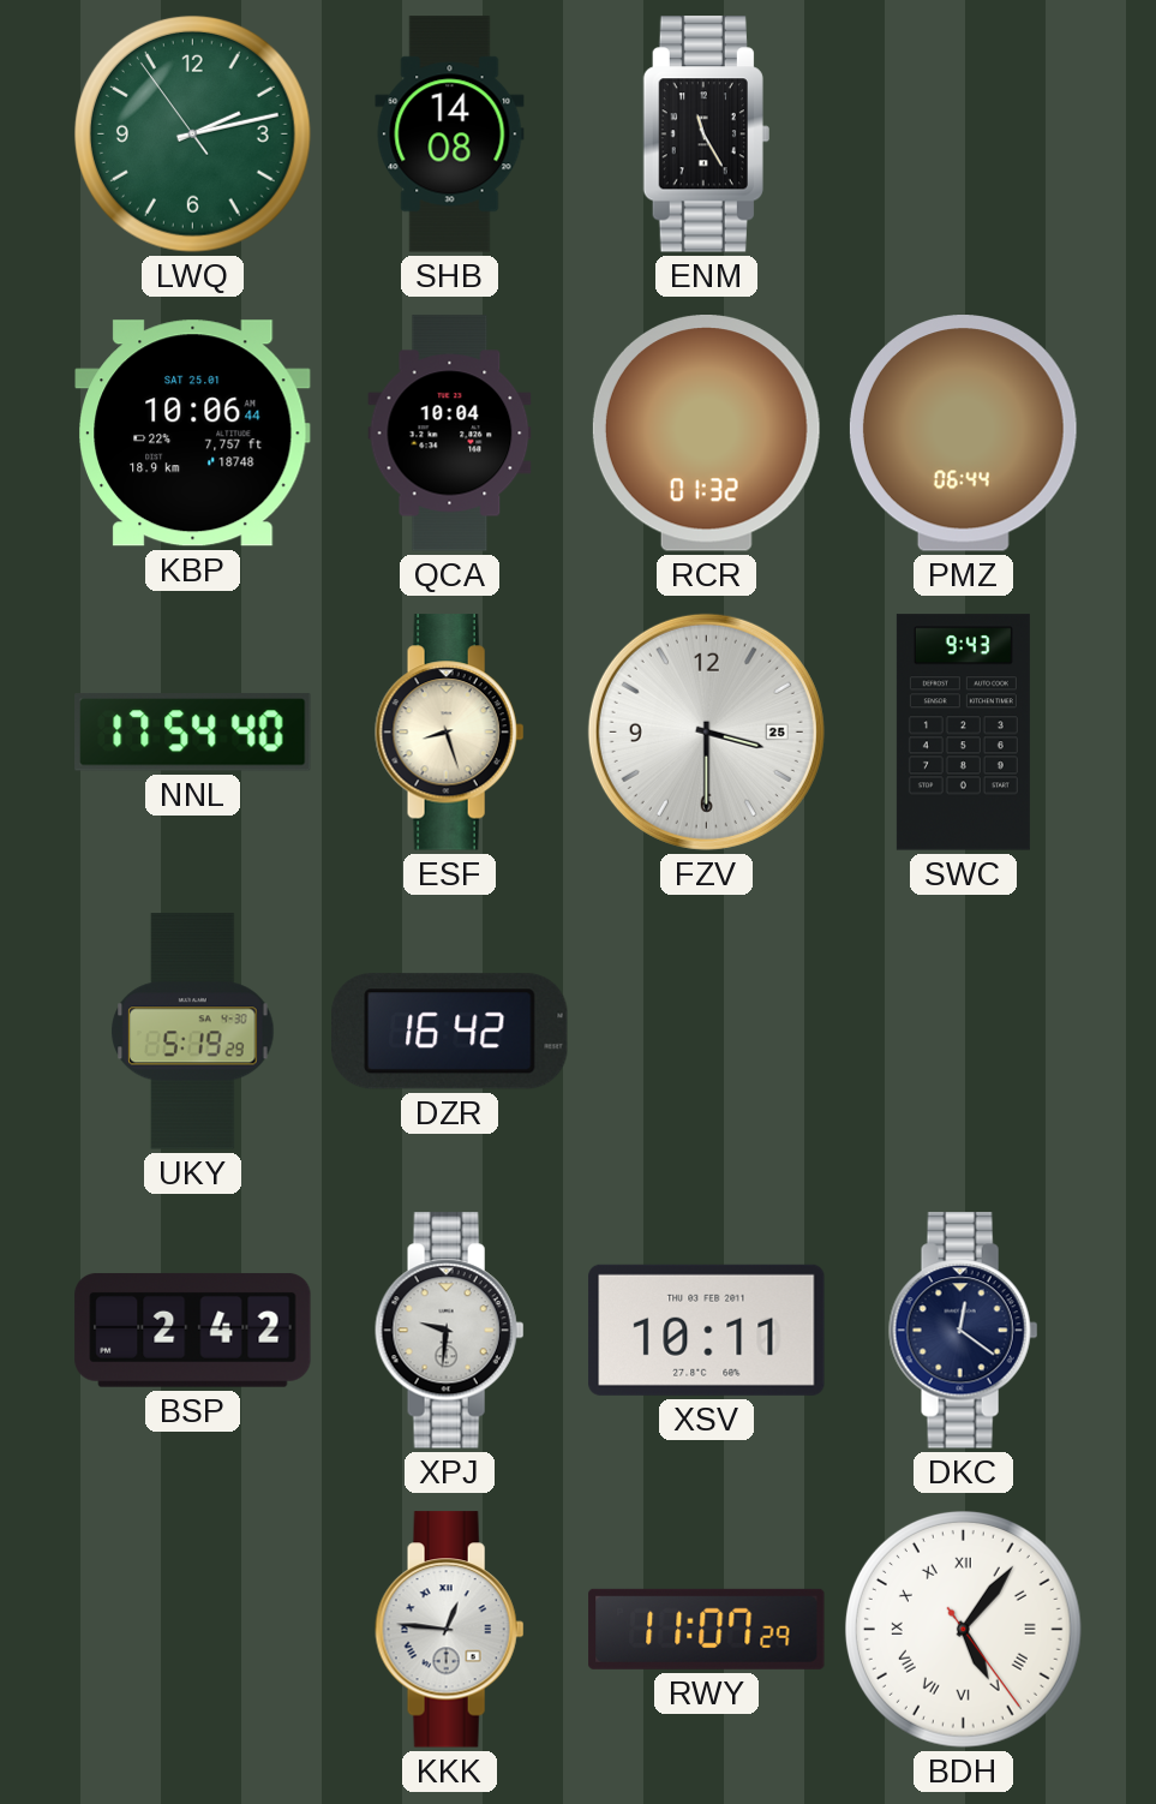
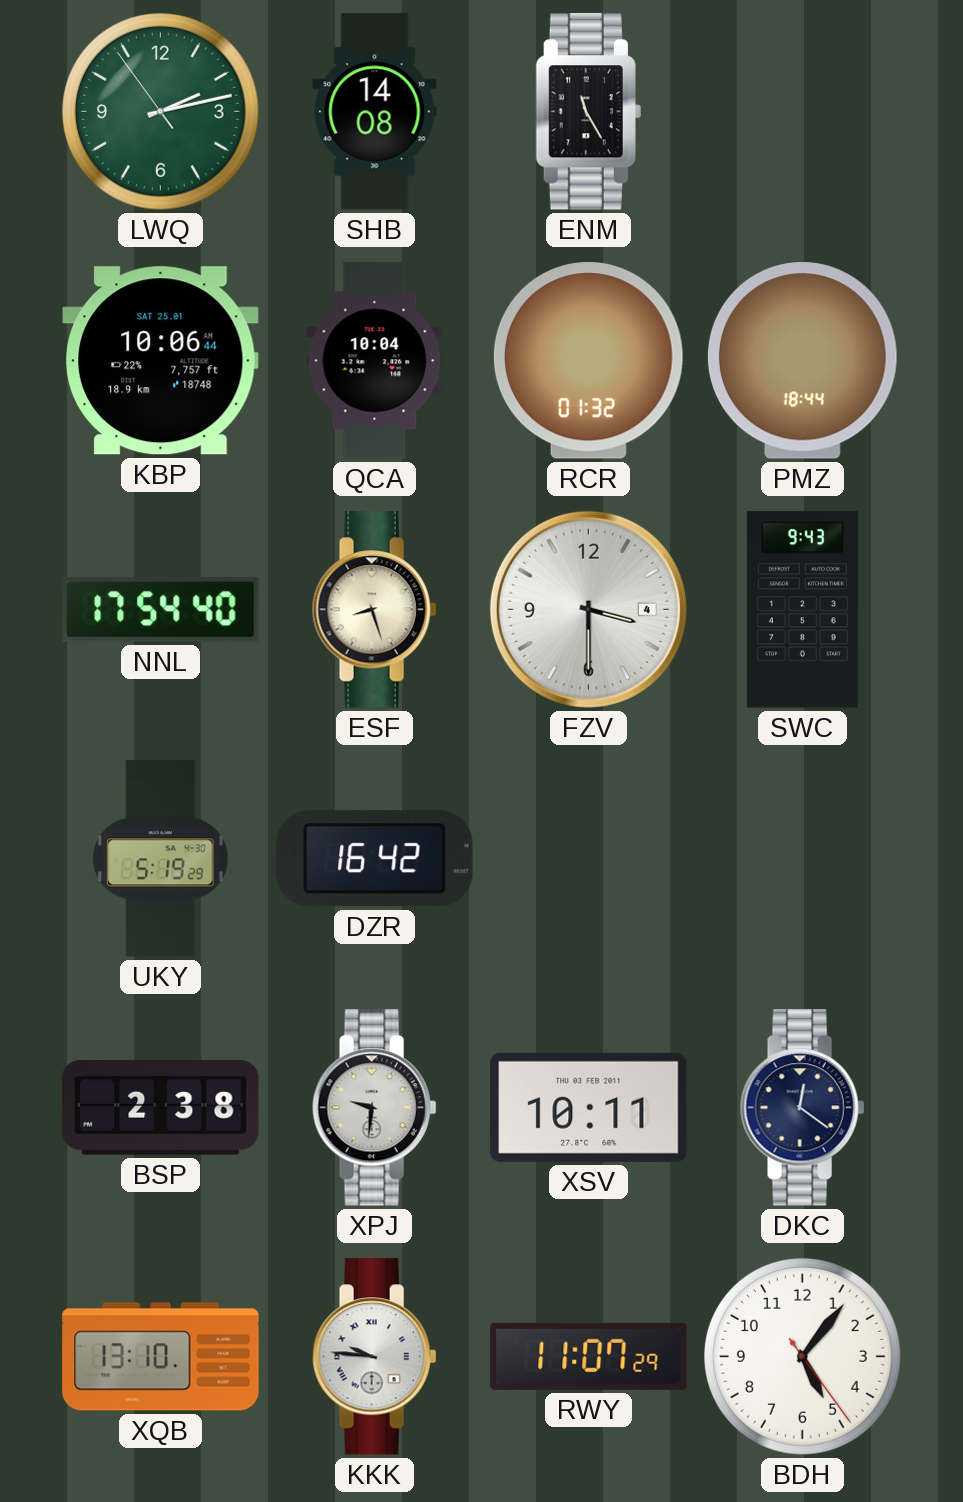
PMZ: 06:44 -> 18:44
FZV date: 25 -> 4
BSP: 2:42 -> 2:38
XQB: none -> 13:10
KKK: 12:46 -> 9:46
BDH numerals: Roman -> Arabic
